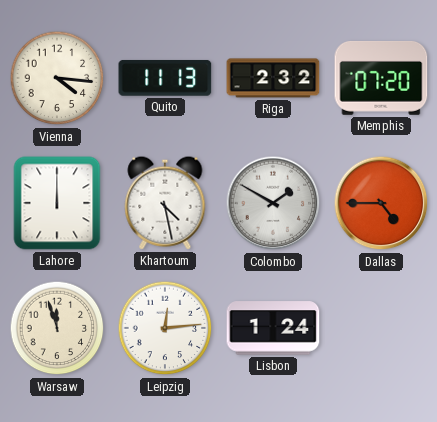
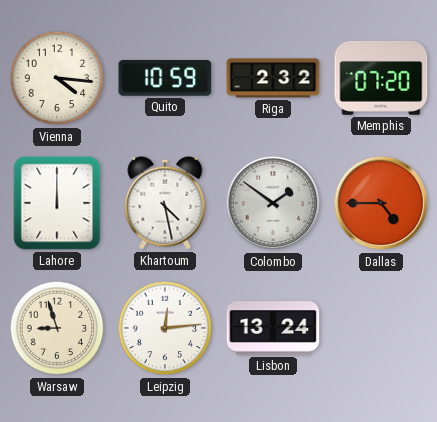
Quito: 11:13 -> 10:59
Colombo: 1:50 -> 1:51
Warsaw: 11:57 -> 8:57
Lisbon: 1:24 -> 13:24
